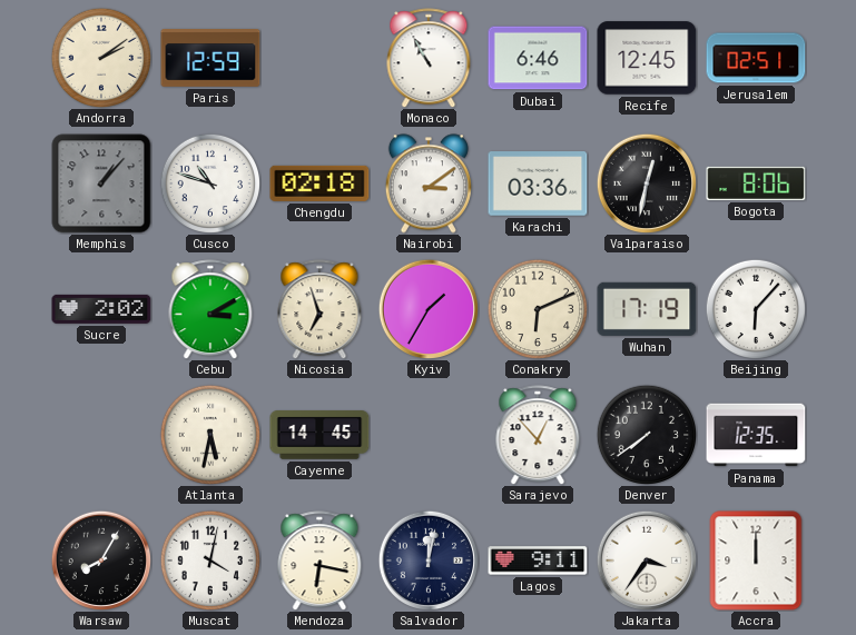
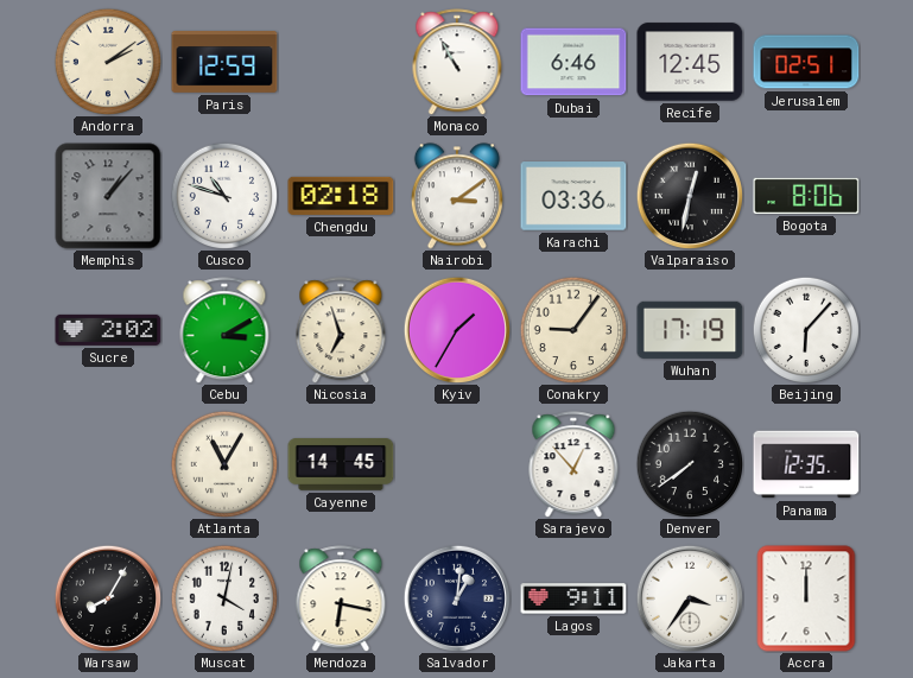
Conakry: 6:11 -> 9:06
Atlanta: 5:32 -> 11:05
Salvador: 12:02 -> 1:01
